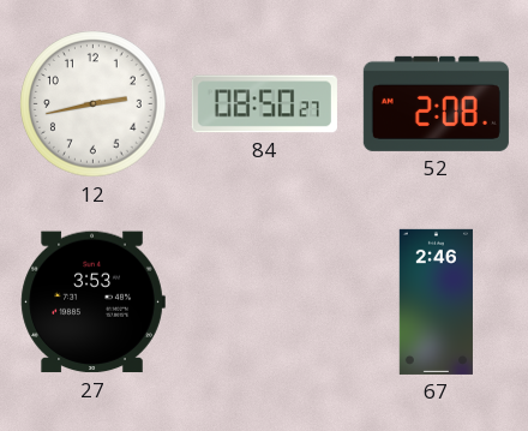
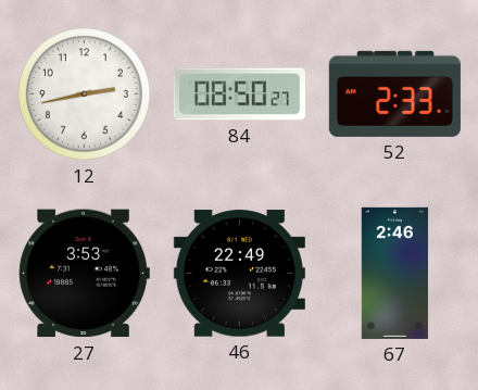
52: 2:08 -> 2:33
46: none -> 22:49
